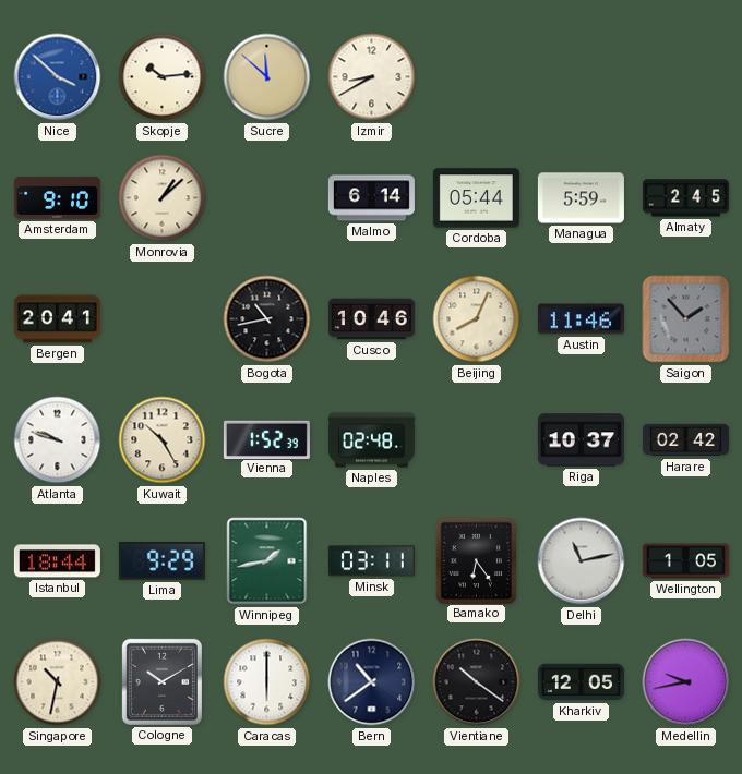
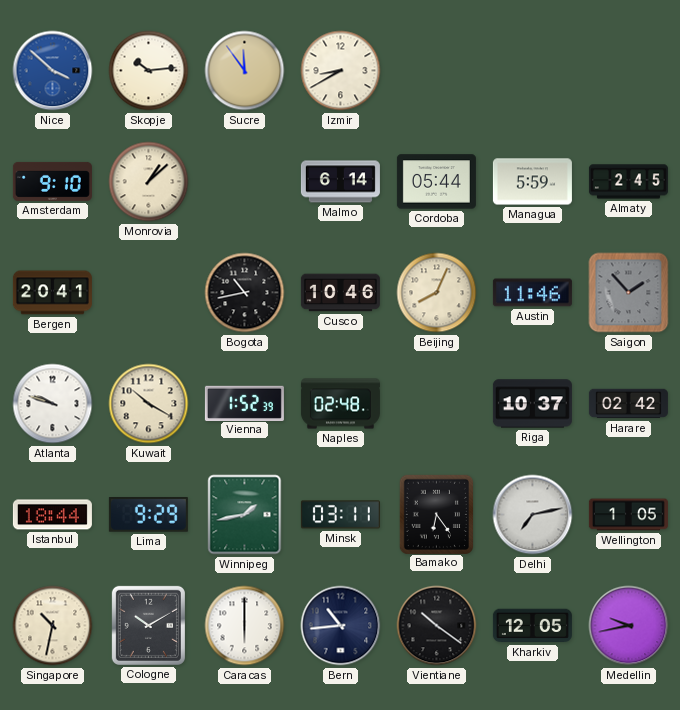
Sucre: 11:52 -> 11:54
Kuwait: 10:25 -> 10:20
Delhi: 11:13 -> 7:13
Bern: 10:39 -> 10:44
